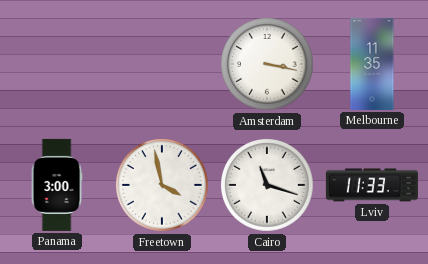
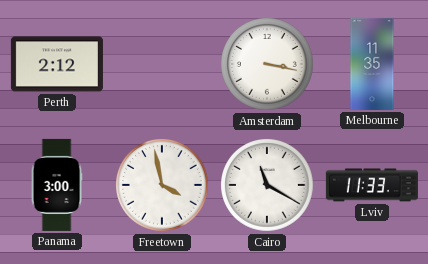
Perth: none -> 2:12
Cairo: 11:18 -> 11:20
